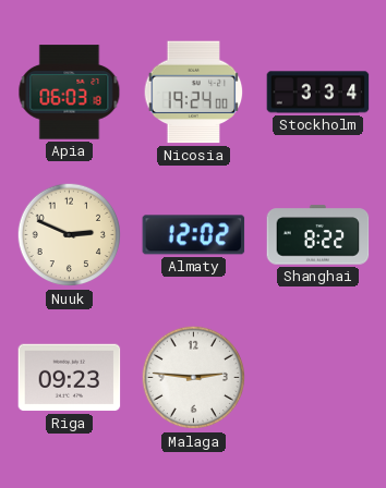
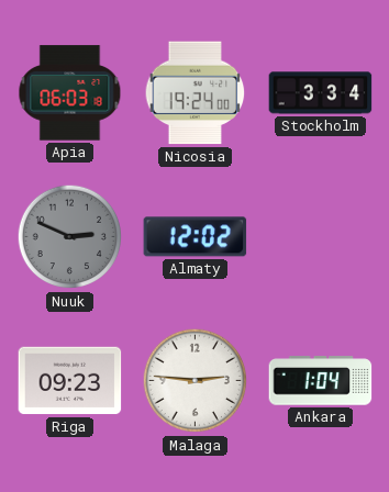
Nuuk dial: cream -> grey
Shanghai: 8:22 -> none
Ankara: none -> 1:04
